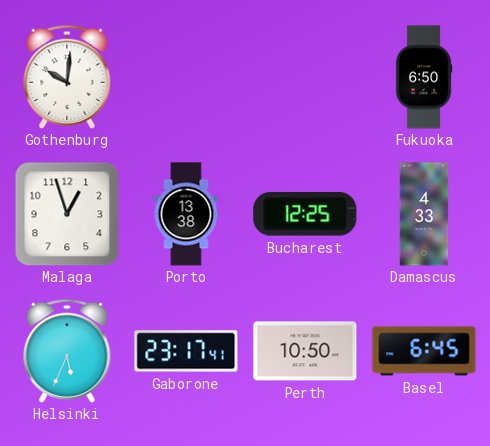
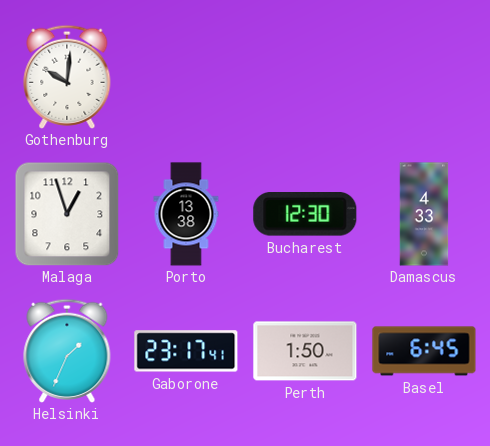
Fukuoka: 6:50 -> none
Bucharest: 12:25 -> 12:30
Helsinki: 5:34 -> 1:34
Perth: 10:50 -> 1:50
